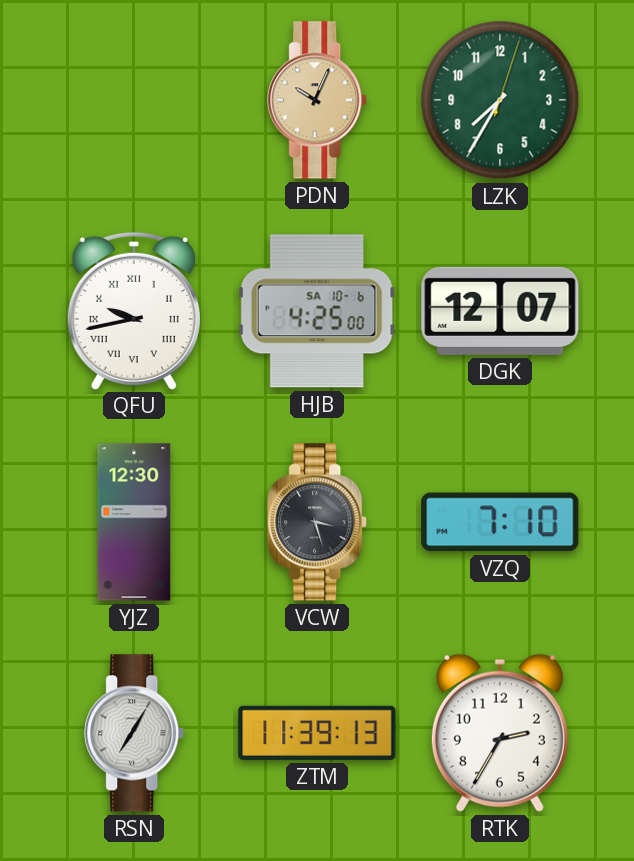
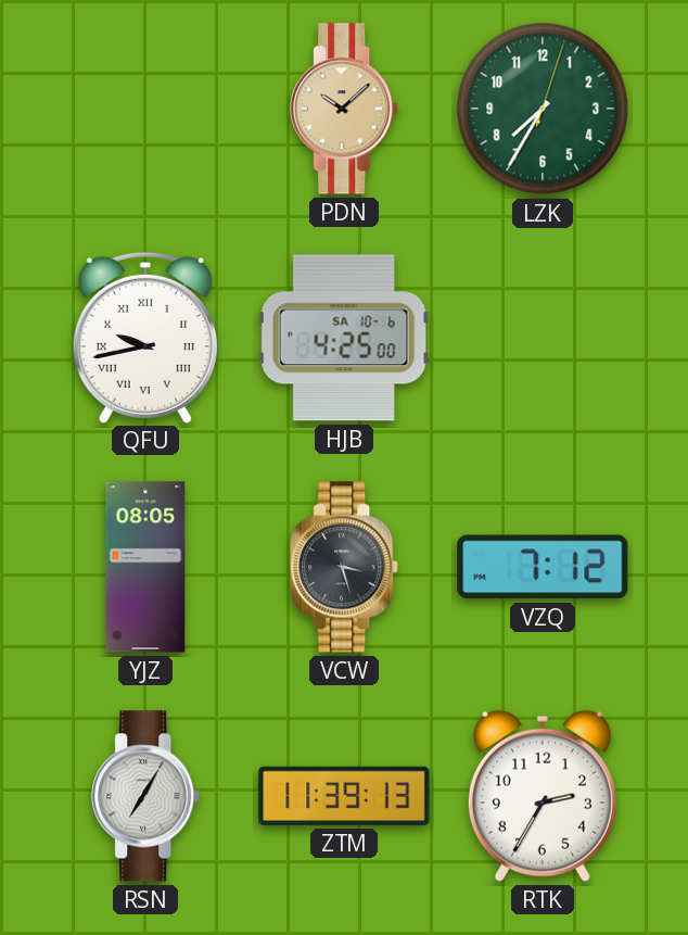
PDN: 10:04 -> 10:08
DGK: 12:07 -> none
YJZ: 12:30 -> 08:05
VZQ: 7:10 -> 7:12
